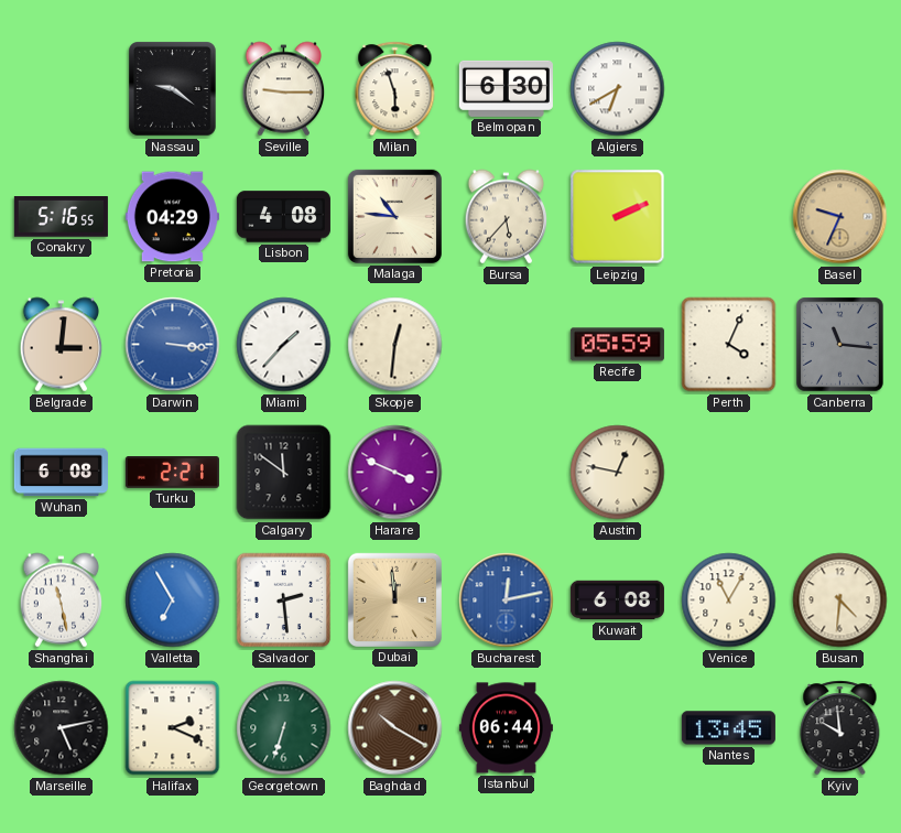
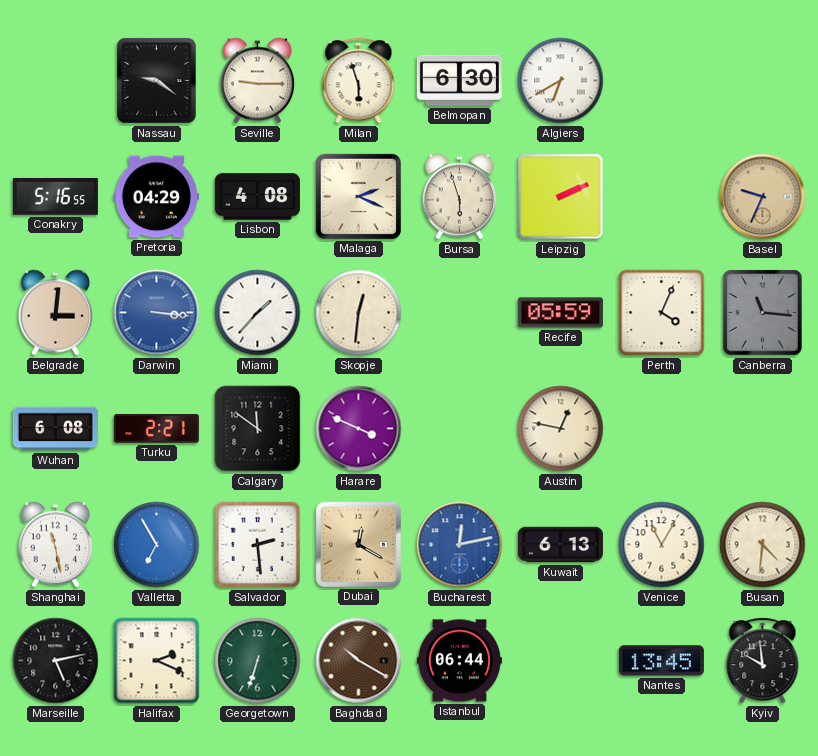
Malaga: 10:46 -> 2:19
Bursa: 5:37 -> 5:57
Dubai: 11:59 -> 12:20
Kuwait: 6:08 -> 6:13
